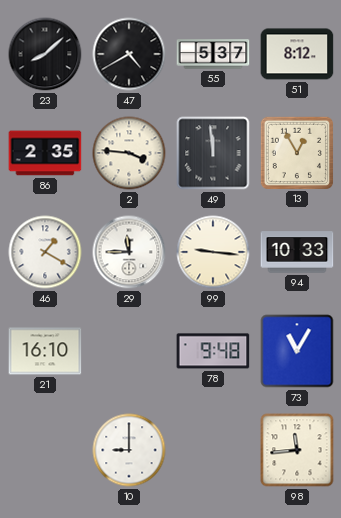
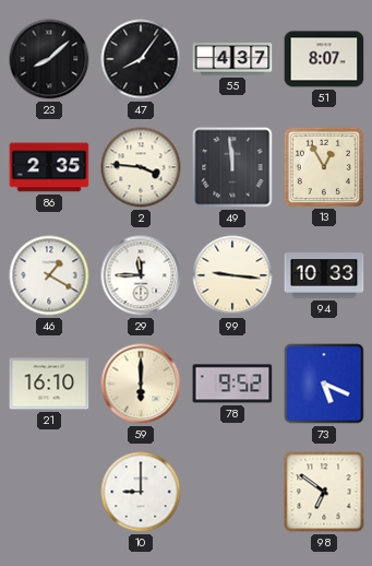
47: 4:40 -> 8:06
55: 5:37 -> 4:37
51: 8:12 -> 8:07
59: none -> 6:00
78: 9:48 -> 9:52
73: 11:05 -> 5:19
98: 11:44 -> 6:51
